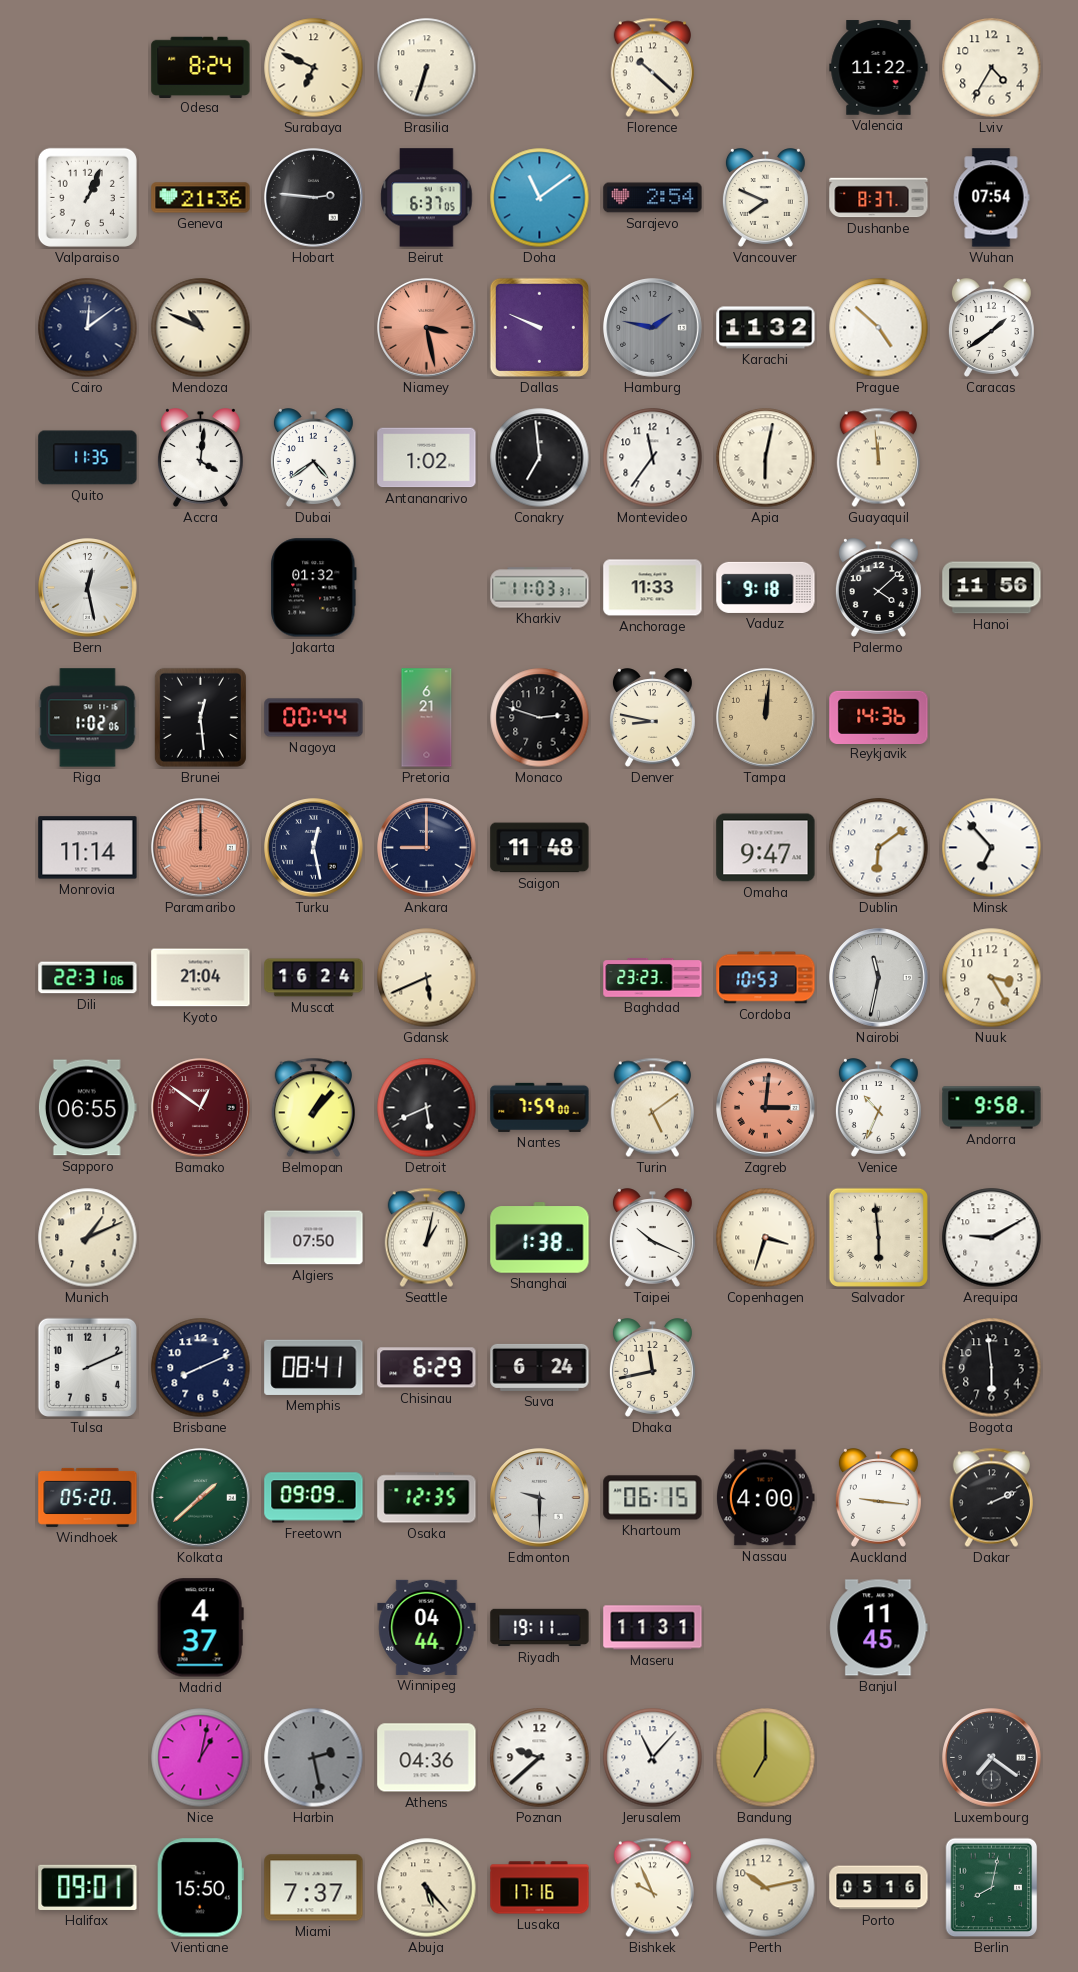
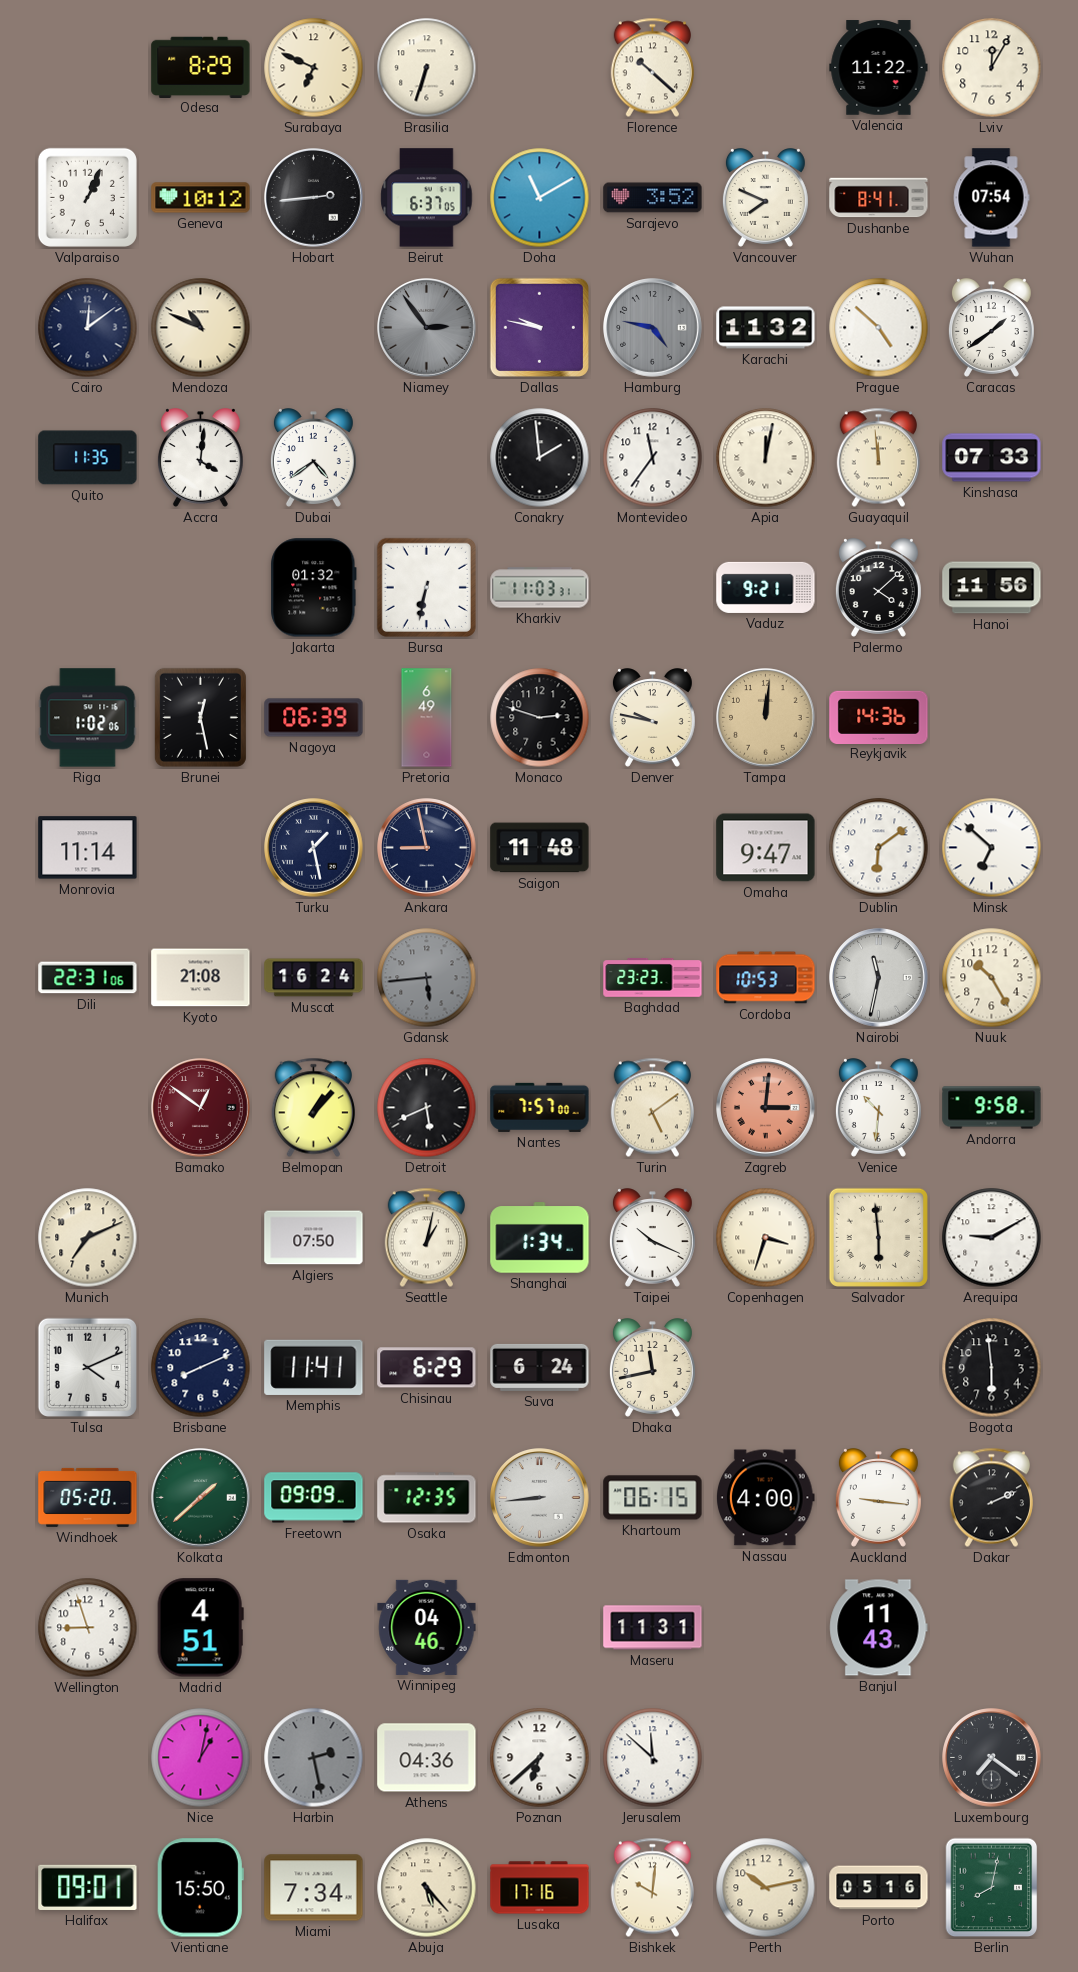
Odesa: 8:24 -> 8:29
Lviv: 4:35 -> 12:05
Geneva: 21:36 -> 10:12
Hobart: 2:46 -> 2:44
Doha: 11:09 -> 11:10
Sarajevo: 2:54 -> 3:52
Dushanbe: 8:37 -> 8:41
Niamey: 3:28 -> 2:54
Niamey dial: salmon -> grey
Dallas: 9:49 -> 9:47
Hamburg: 1:47 -> 4:47
Antananarivo: 1:02 -> none
Conakry: 6:59 -> 1:59
Apia: 6:02 -> 12:02
Kinshasa: none -> 07:33
Bern: 12:28 -> none
Bursa: none -> 6:32
Anchorage: 11:33 -> none
Vaduz: 9:18 -> 9:21
Brunei: 12:29 -> 12:28
Nagoya: 00:44 -> 06:39
Pretoria: 6:21 -> 6:49
Denver: 8:47 -> 9:47
Paramaribo: 12:00 -> none
Turku: 12:28 -> 1:28
Ankara: 9:00 -> 8:58
Minsk: 6:53 -> 6:52
Kyoto: 21:04 -> 21:08
Gdansk: 5:41 -> 5:44
Gdansk dial: cream -> grey
Nuuk: 3:25 -> 10:25
Sapporo: 06:55 -> none
Nantes: 7:59 -> 7:57
Venice: 10:34 -> 10:31
Munich: 1:11 -> 7:11
Shanghai: 1:38 -> 1:34
Tulsa: 2:11 -> 4:11
Memphis: 08:41 -> 11:41
Edmonton: 9:30 -> 8:44
Wellington: none -> 8:57
Madrid: 4:37 -> 4:51
Winnipeg: 04:44 -> 04:46
Riyadh: 19:11 -> none
Banjul: 11:45 -> 11:43
Poznan: 9:38 -> 6:38
Jerusalem: 11:07 -> 11:52
Bandung: 7:00 -> none
Miami: 7:37 -> 7:34
Bishkek: 9:56 -> 10:01
